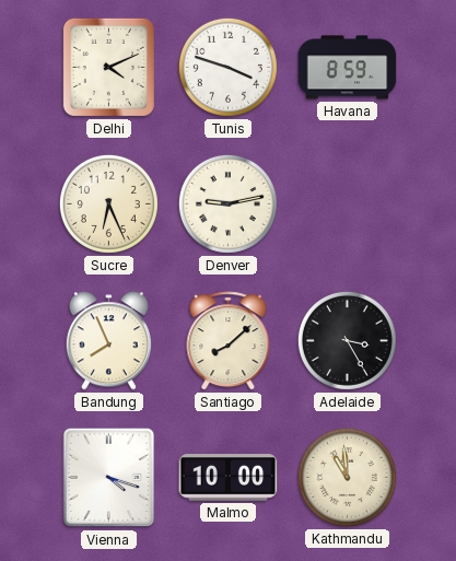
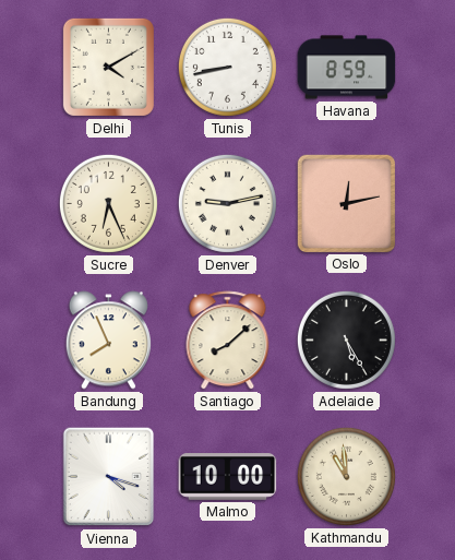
Delhi: 4:11 -> 4:10
Tunis: 3:48 -> 8:43
Oslo: none -> 12:13
Adelaide: 3:25 -> 5:25
